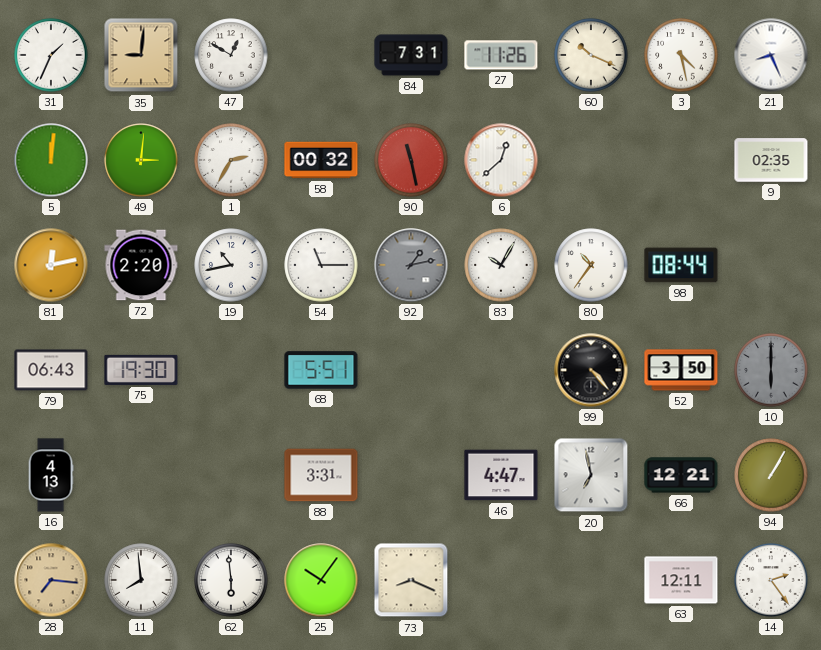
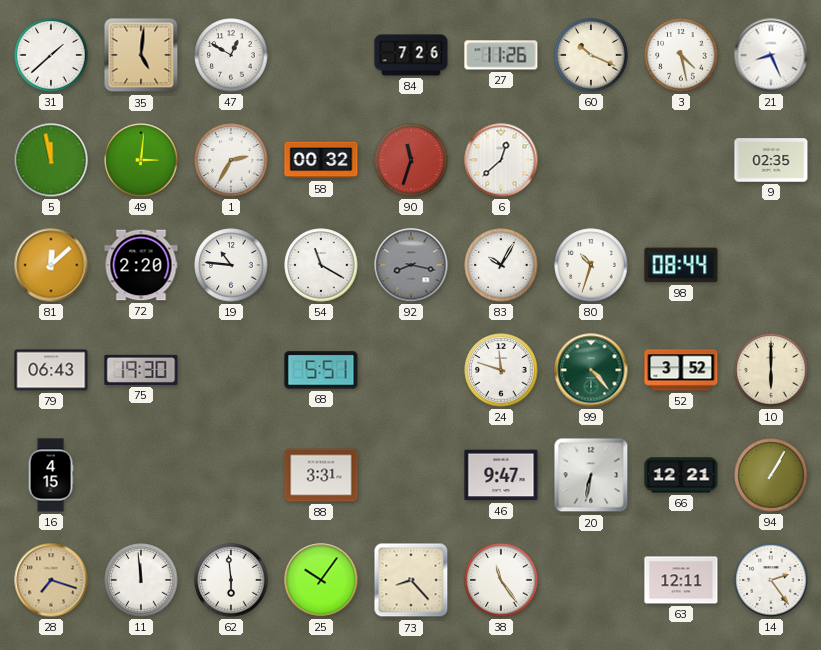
31: 1:34 -> 1:38
35: 9:01 -> 5:01
84: 7:31 -> 7:26
5: 12:01 -> 11:58
90: 11:28 -> 11:33
81: 12:13 -> 12:08
19: 10:43 -> 10:46
54: 11:15 -> 11:20
92: 1:13 -> 8:17
80: 10:36 -> 10:33
24: none -> 11:48
99 dial: black -> green
52: 3:50 -> 3:52
10 dial: grey -> cream
16: 4:13 -> 4:15
46: 4:47 -> 9:47
20: 6:58 -> 6:32
28: 7:16 -> 7:18
11: 7:59 -> 11:59
73: 8:19 -> 8:23
38: none -> 11:24
